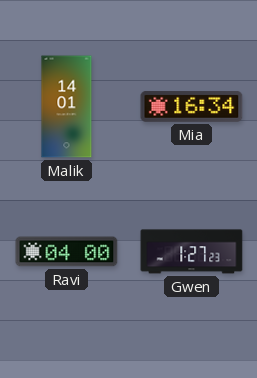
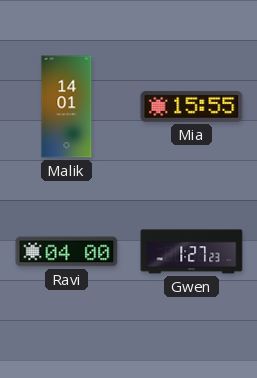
Mia: 16:34 -> 15:55
